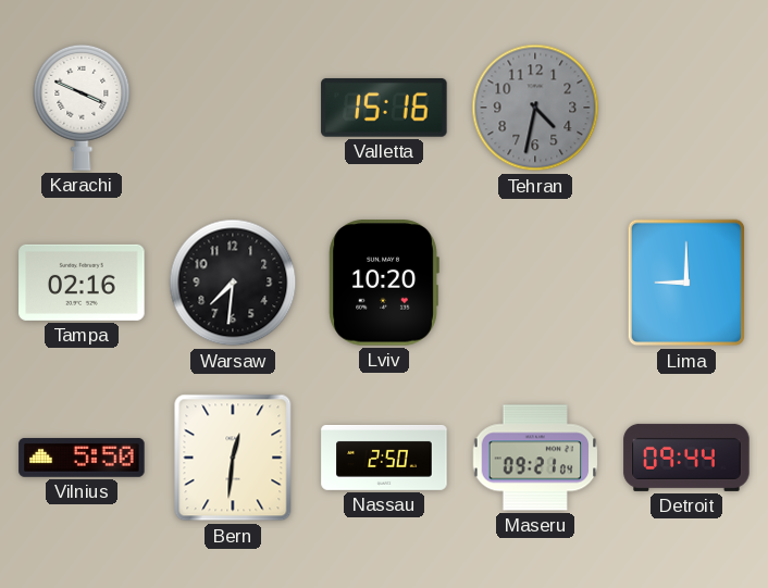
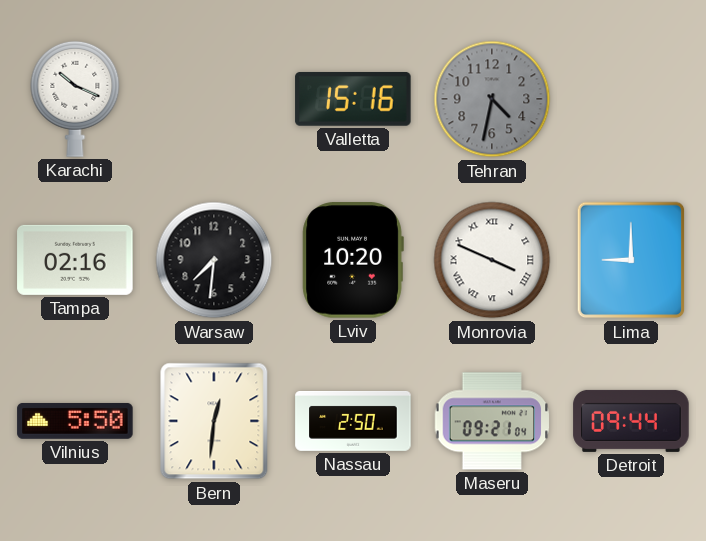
Karachi: 3:49 -> 10:19
Monrovia: none -> 3:49
